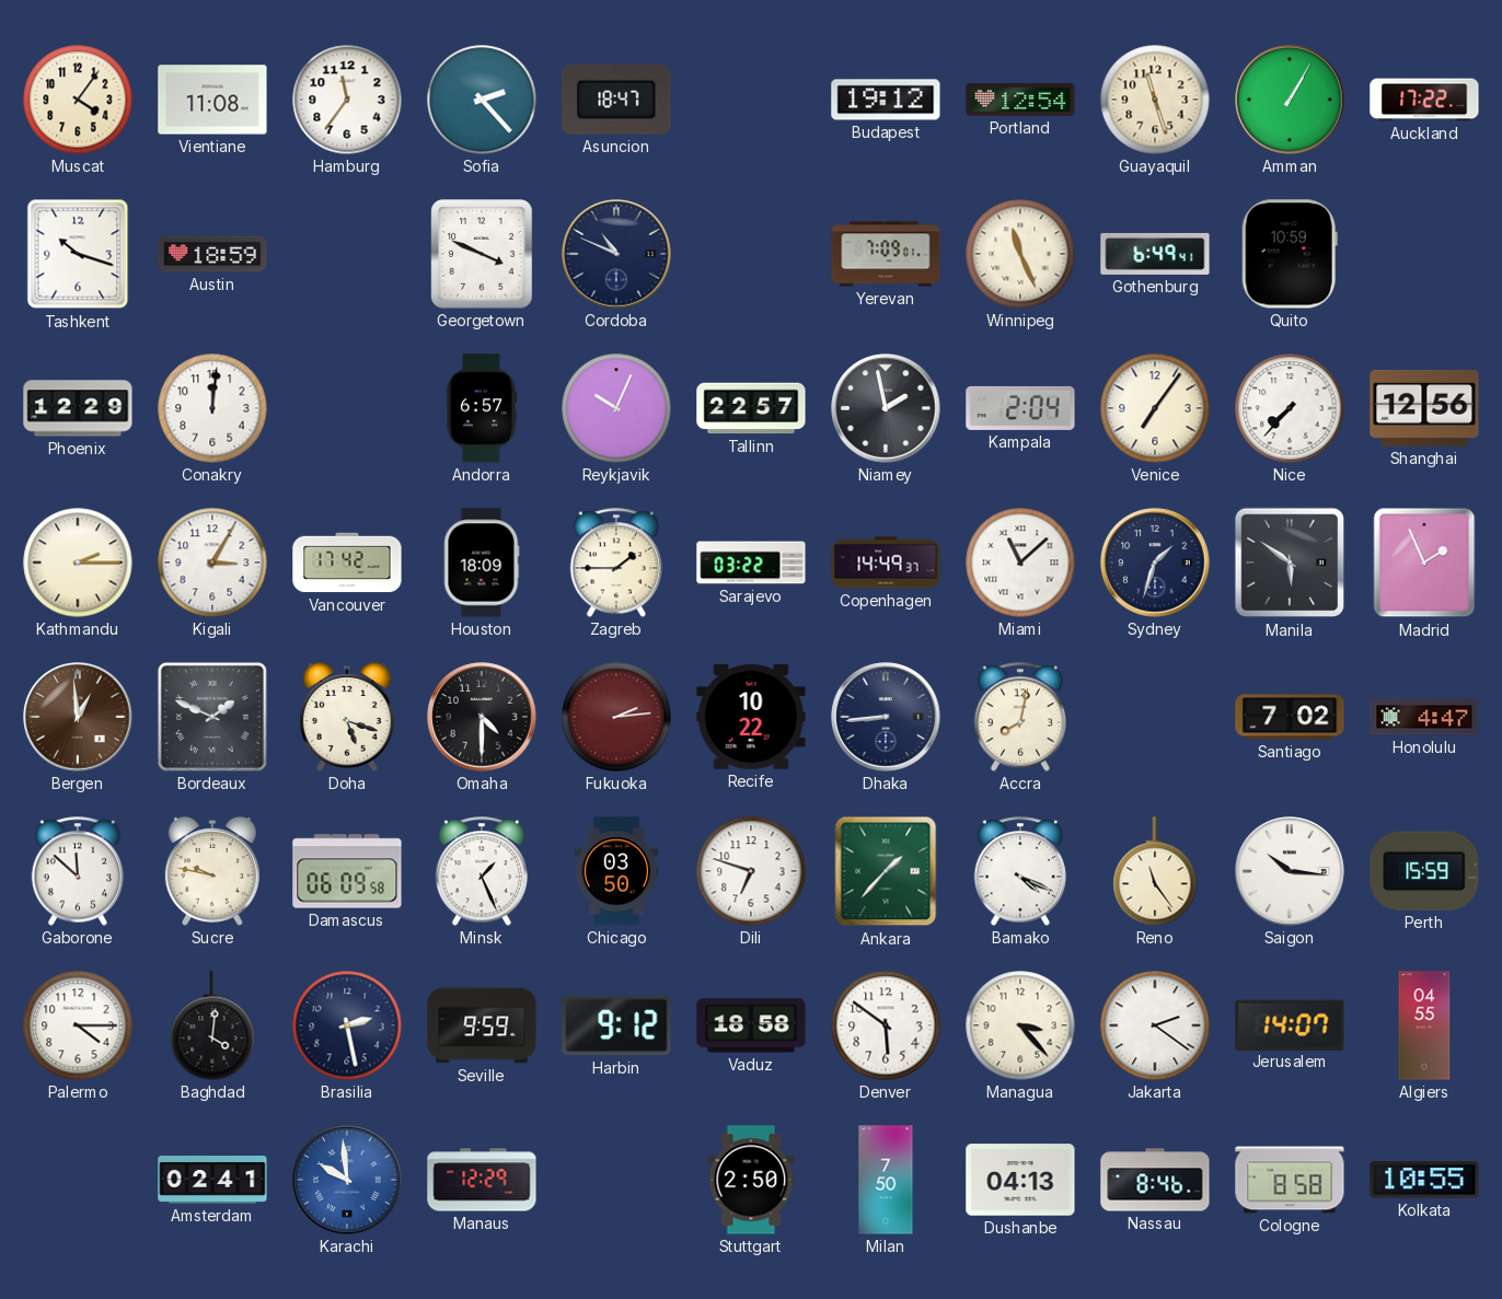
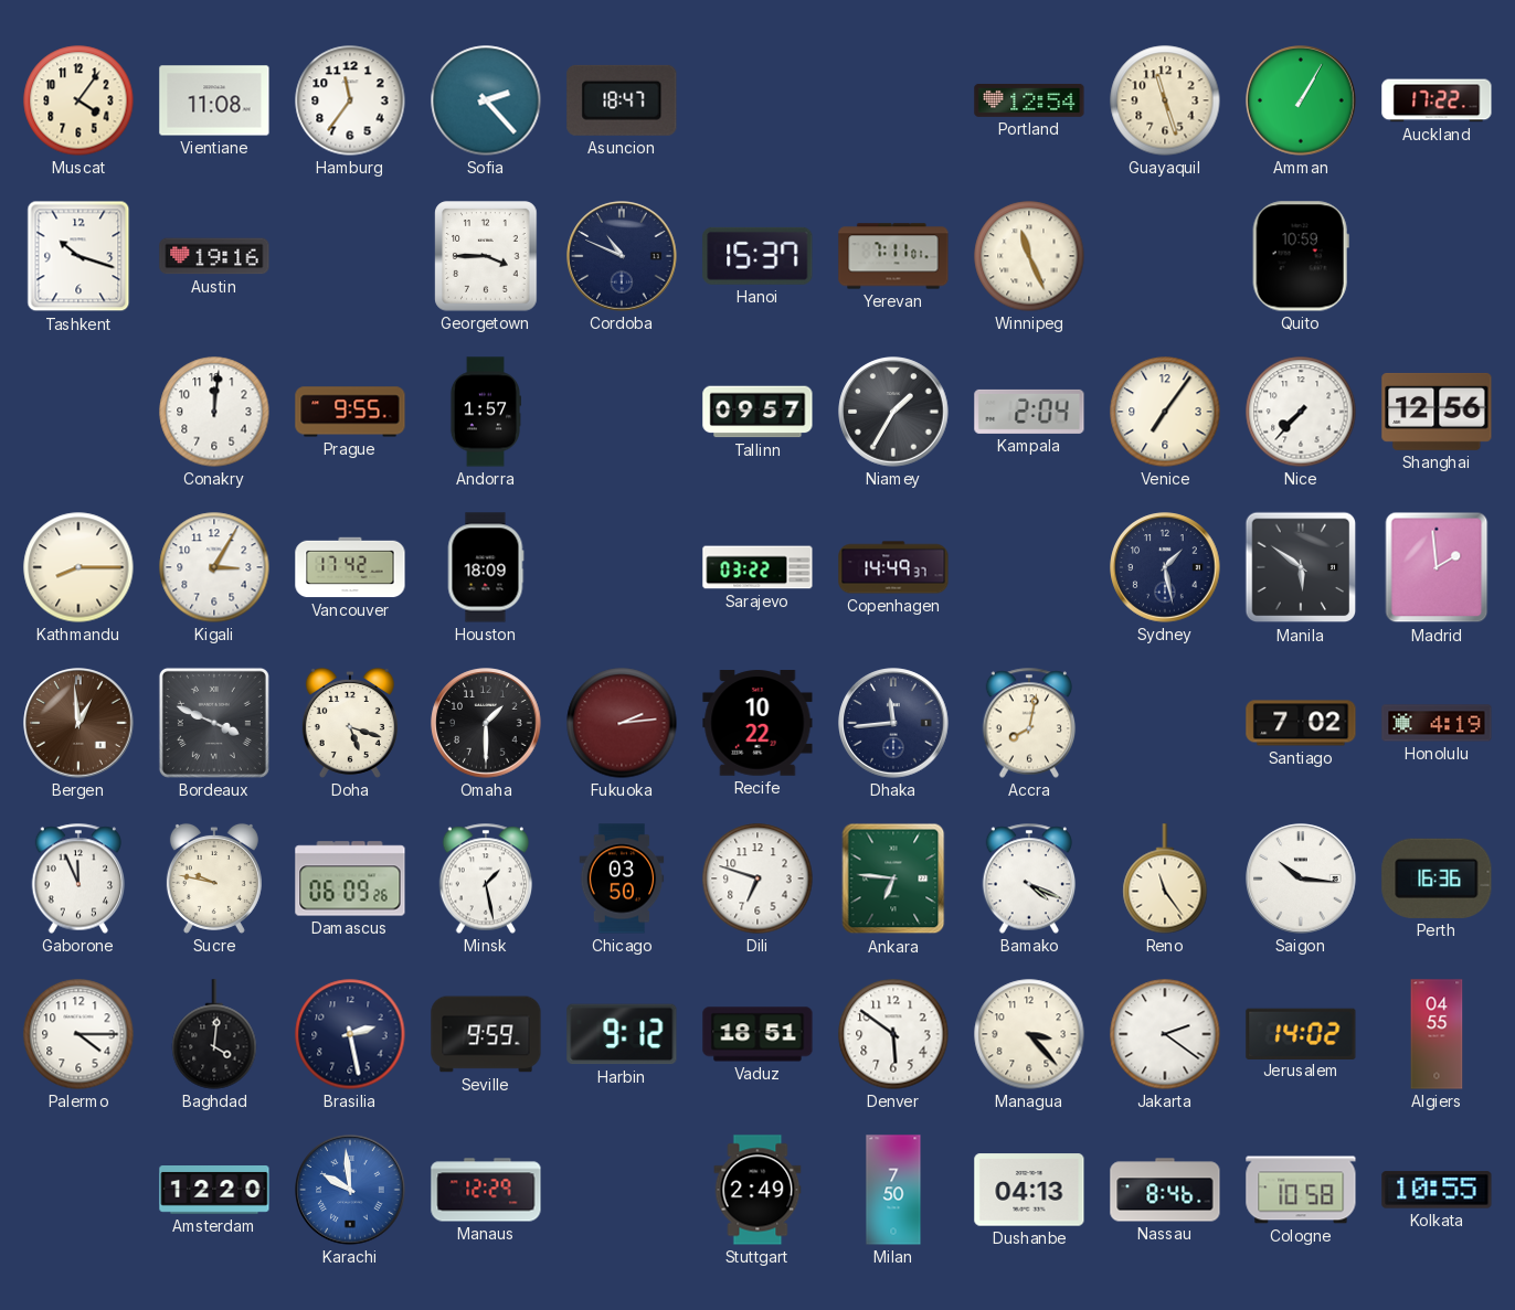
Budapest: 19:12 -> none
Austin: 18:59 -> 19:16
Georgetown: 3:49 -> 3:45
Hanoi: none -> 15:37
Yerevan: 7:09 -> 7:11
Gothenburg: 6:49 -> none
Phoenix: 12:29 -> none
Prague: none -> 9:55
Andorra: 6:57 -> 1:57
Reykjavik: 10:04 -> none
Tallinn: 22:57 -> 09:57
Niamey: 1:58 -> 1:35
Kathmandu: 2:15 -> 8:15
Zagreb: 1:45 -> none
Miami: 11:08 -> none
Sydney: 1:33 -> 1:28
Madrid: 1:56 -> 1:59
Bordeaux: 1:49 -> 3:49
Omaha: 4:30 -> 1:30
Dhaka: 8:44 -> 11:44
Honolulu: 4:47 -> 4:19
Gaborone: 11:52 -> 11:56
Damascus: 06:09:58 -> 06:09:26
Minsk: 1:26 -> 1:28
Ankara: 1:37 -> 6:46
Perth: 15:59 -> 16:36
Vaduz: 18:58 -> 18:51
Jerusalem: 14:07 -> 14:02
Amsterdam: 02:41 -> 12:20
Stuttgart: 2:50 -> 2:49
Cologne: 8:58 -> 10:58
